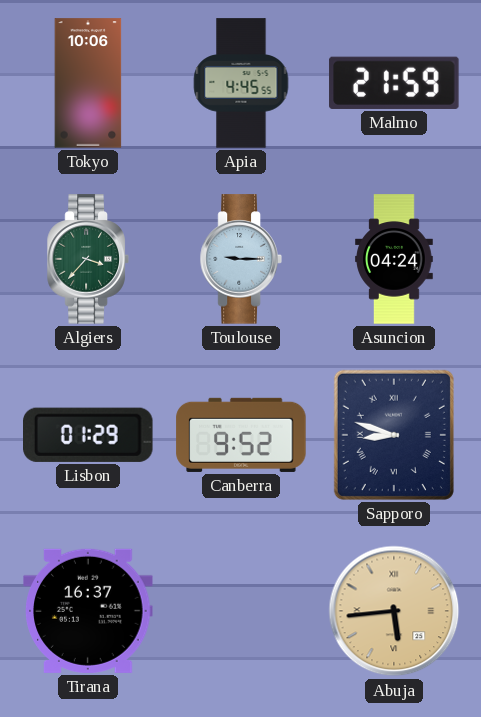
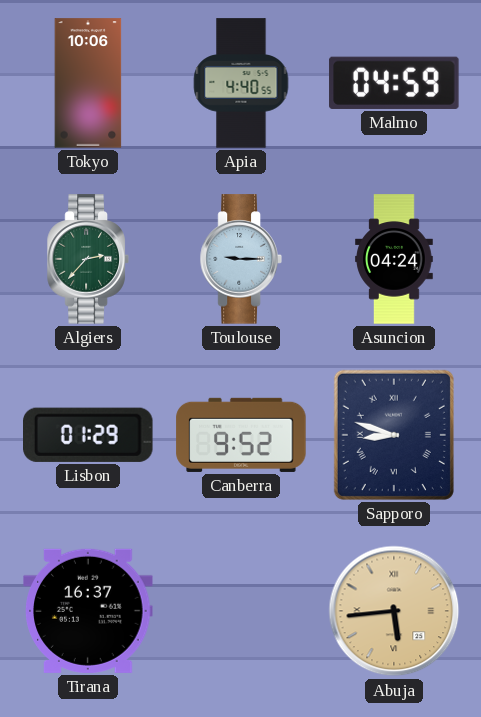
Apia: 4:45 -> 4:40
Malmo: 21:59 -> 04:59
Algiers: 3:37 -> 2:37
